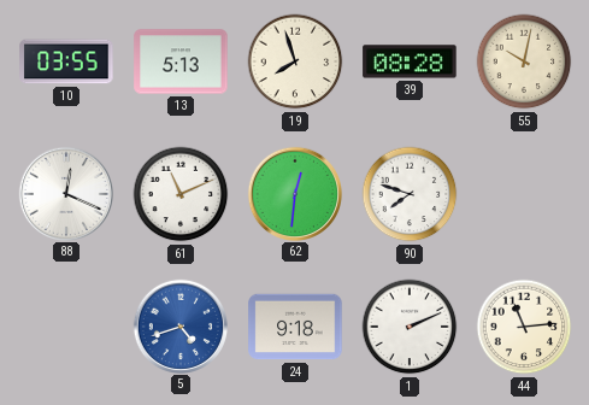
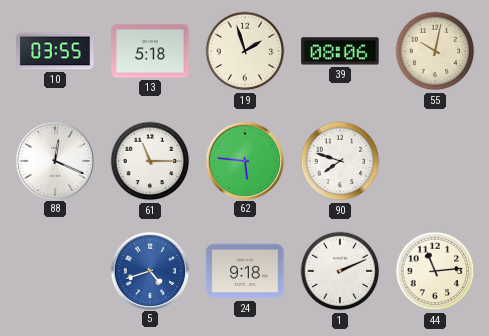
13: 5:13 -> 5:18
19: 7:57 -> 1:57
39: 08:28 -> 08:06
61: 11:11 -> 11:15
62: 12:31 -> 5:46
